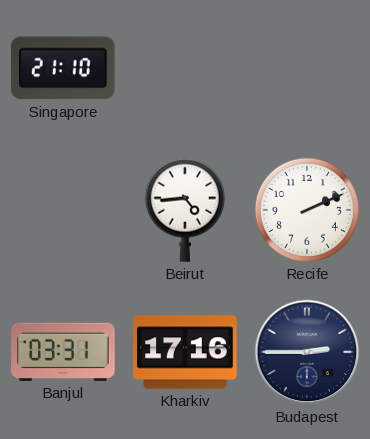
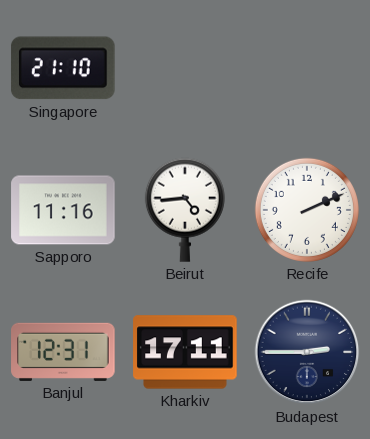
Sapporo: none -> 11:16
Banjul: 03:31 -> 12:31
Kharkiv: 17:16 -> 17:11
